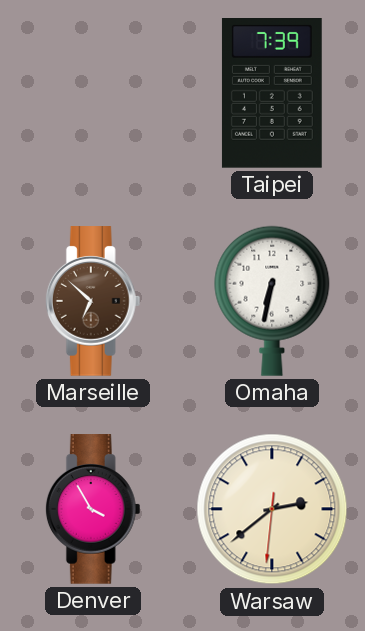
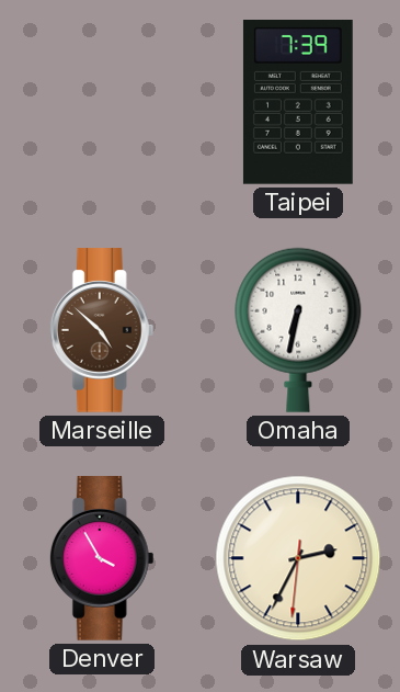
Marseille: 6:52 -> 4:52
Warsaw: 2:38 -> 2:34
